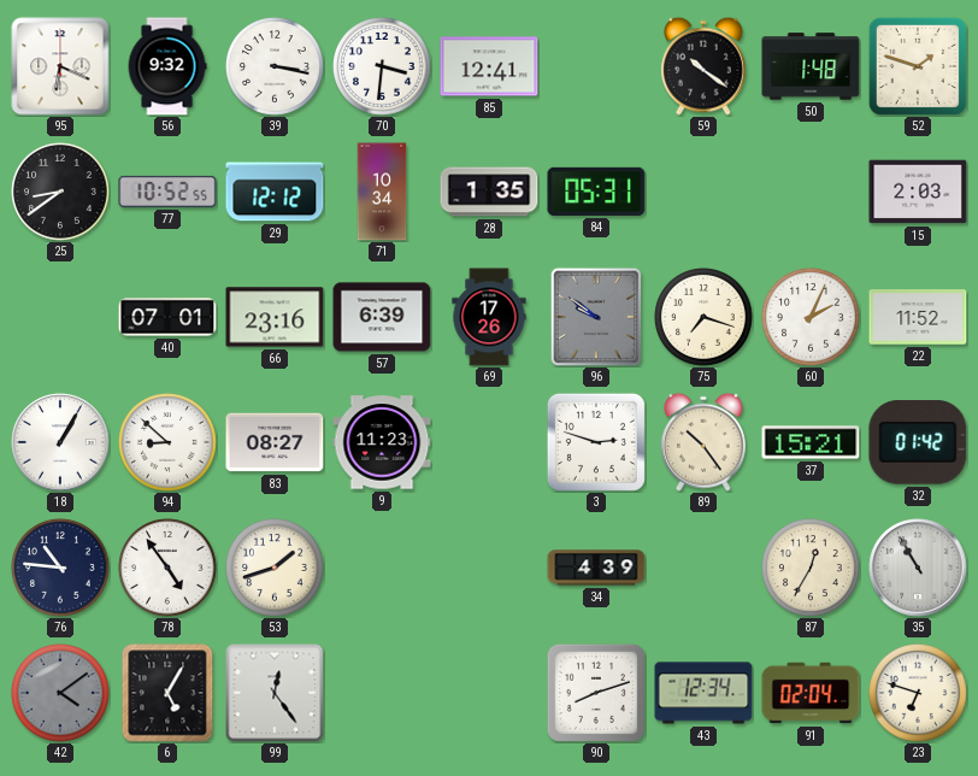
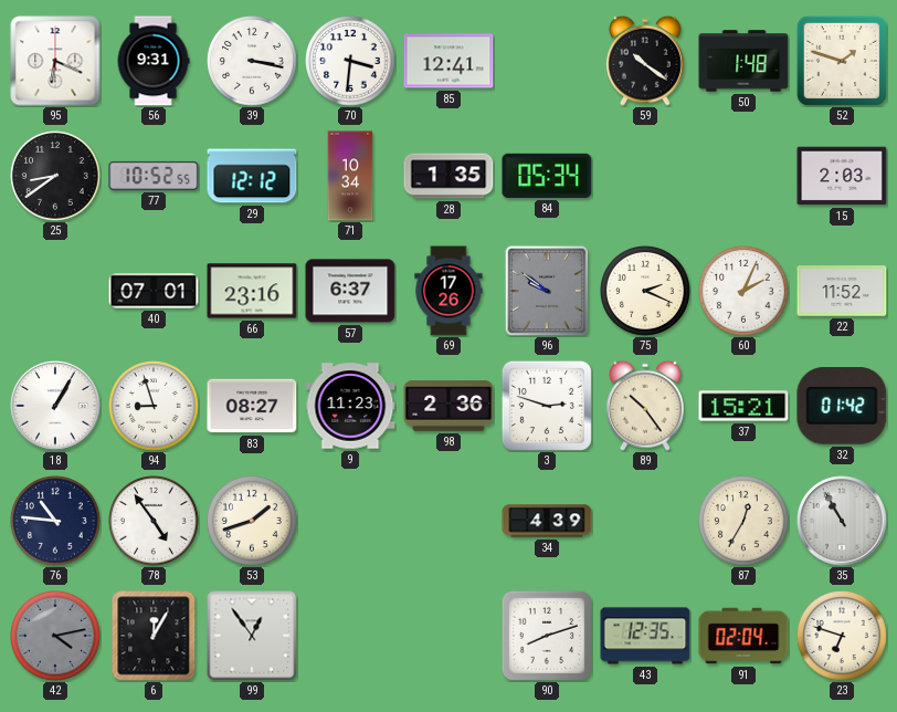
56: 9:32 -> 9:31
84: 05:31 -> 05:34
57: 6:39 -> 6:37
75: 7:18 -> 2:19
94: 8:52 -> 8:57
98: none -> 2:36
42: 4:09 -> 4:13
6: 5:05 -> 12:05
99: 12:24 -> 12:54
43: 12:34 -> 12:35
